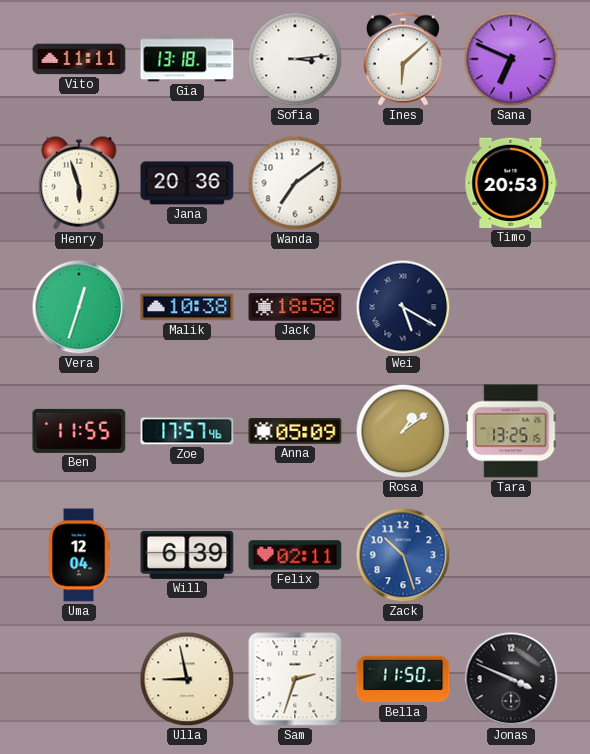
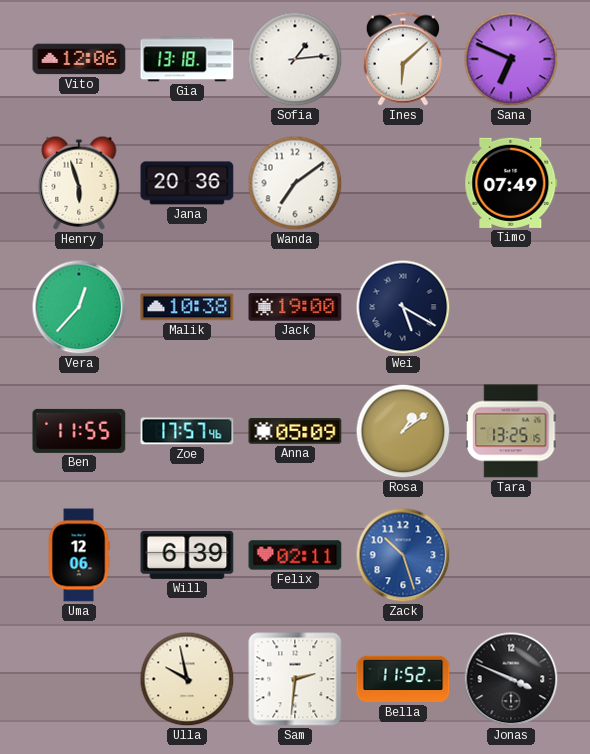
Vito: 11:11 -> 12:06
Sofia: 3:14 -> 1:14
Timo: 20:53 -> 07:49
Vera: 12:33 -> 12:37
Jack: 18:58 -> 19:00
Uma: 12:04 -> 12:06
Ulla: 8:58 -> 9:58
Sam: 2:33 -> 2:31
Bella: 11:50 -> 11:52
